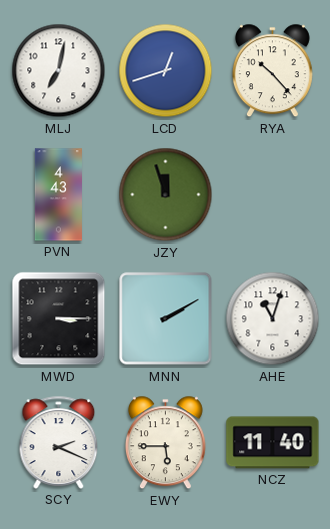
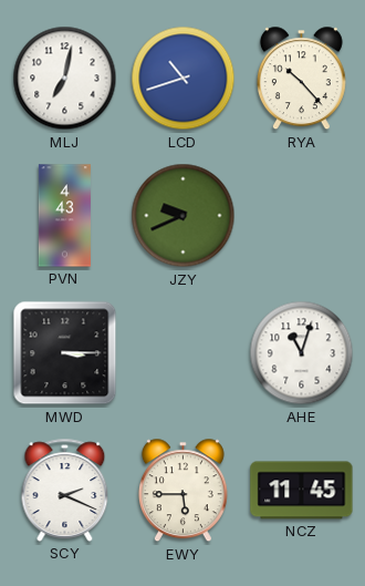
LCD: 12:42 -> 10:42
JZY: 11:57 -> 9:41
MNN: 2:10 -> none
NCZ: 11:40 -> 11:45
